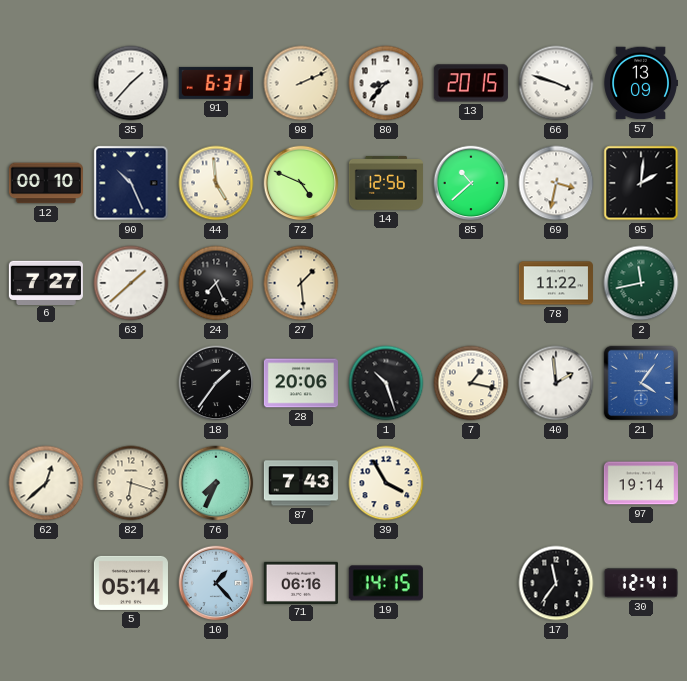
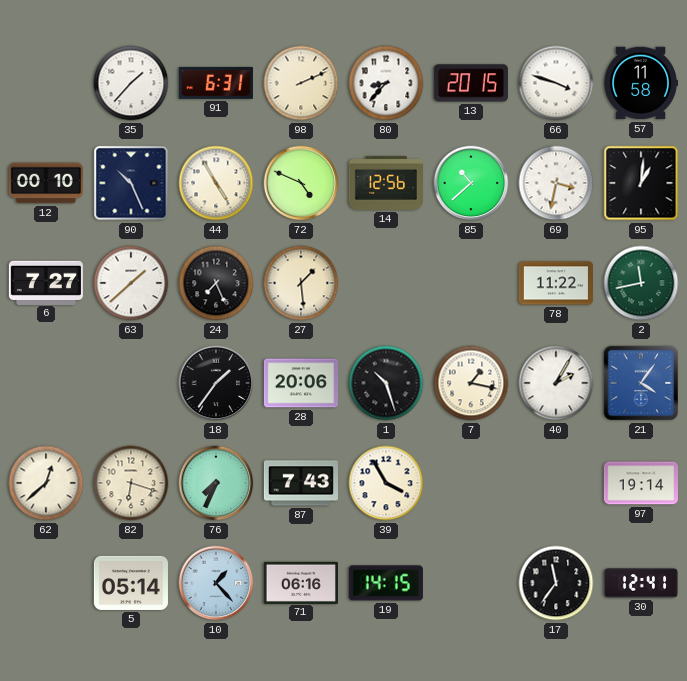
57: 13:09 -> 11:58
44: 4:59 -> 4:55
95: 2:01 -> 1:01
40: 1:59 -> 2:05
